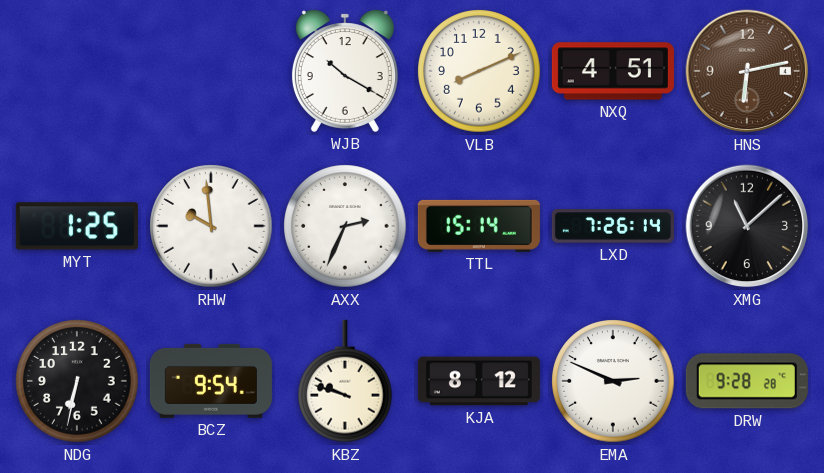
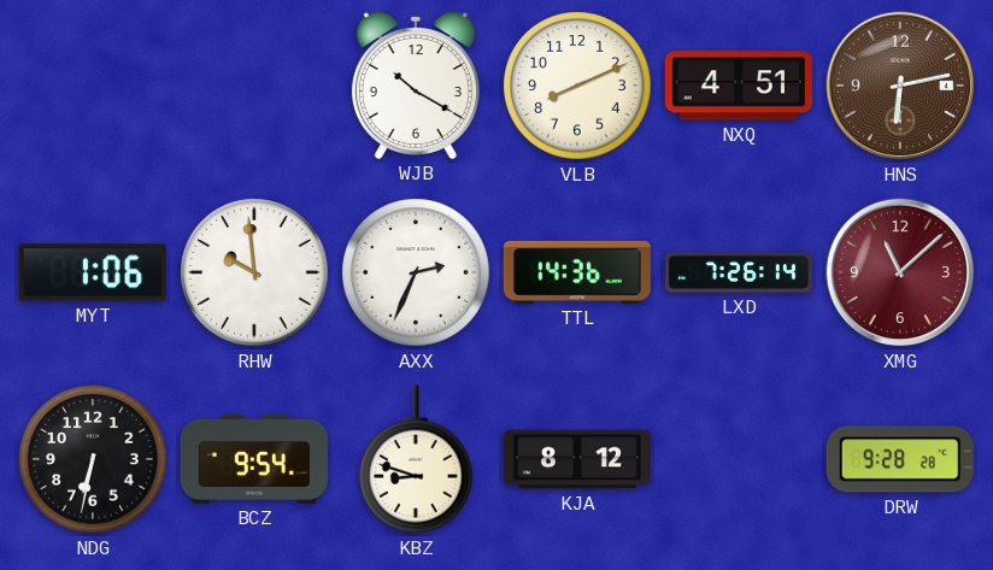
MYT: 1:25 -> 1:06
TTL: 15:14 -> 14:36
XMG dial: black -> burgundy
KBZ: 9:48 -> 8:48
EMA: 2:49 -> none
